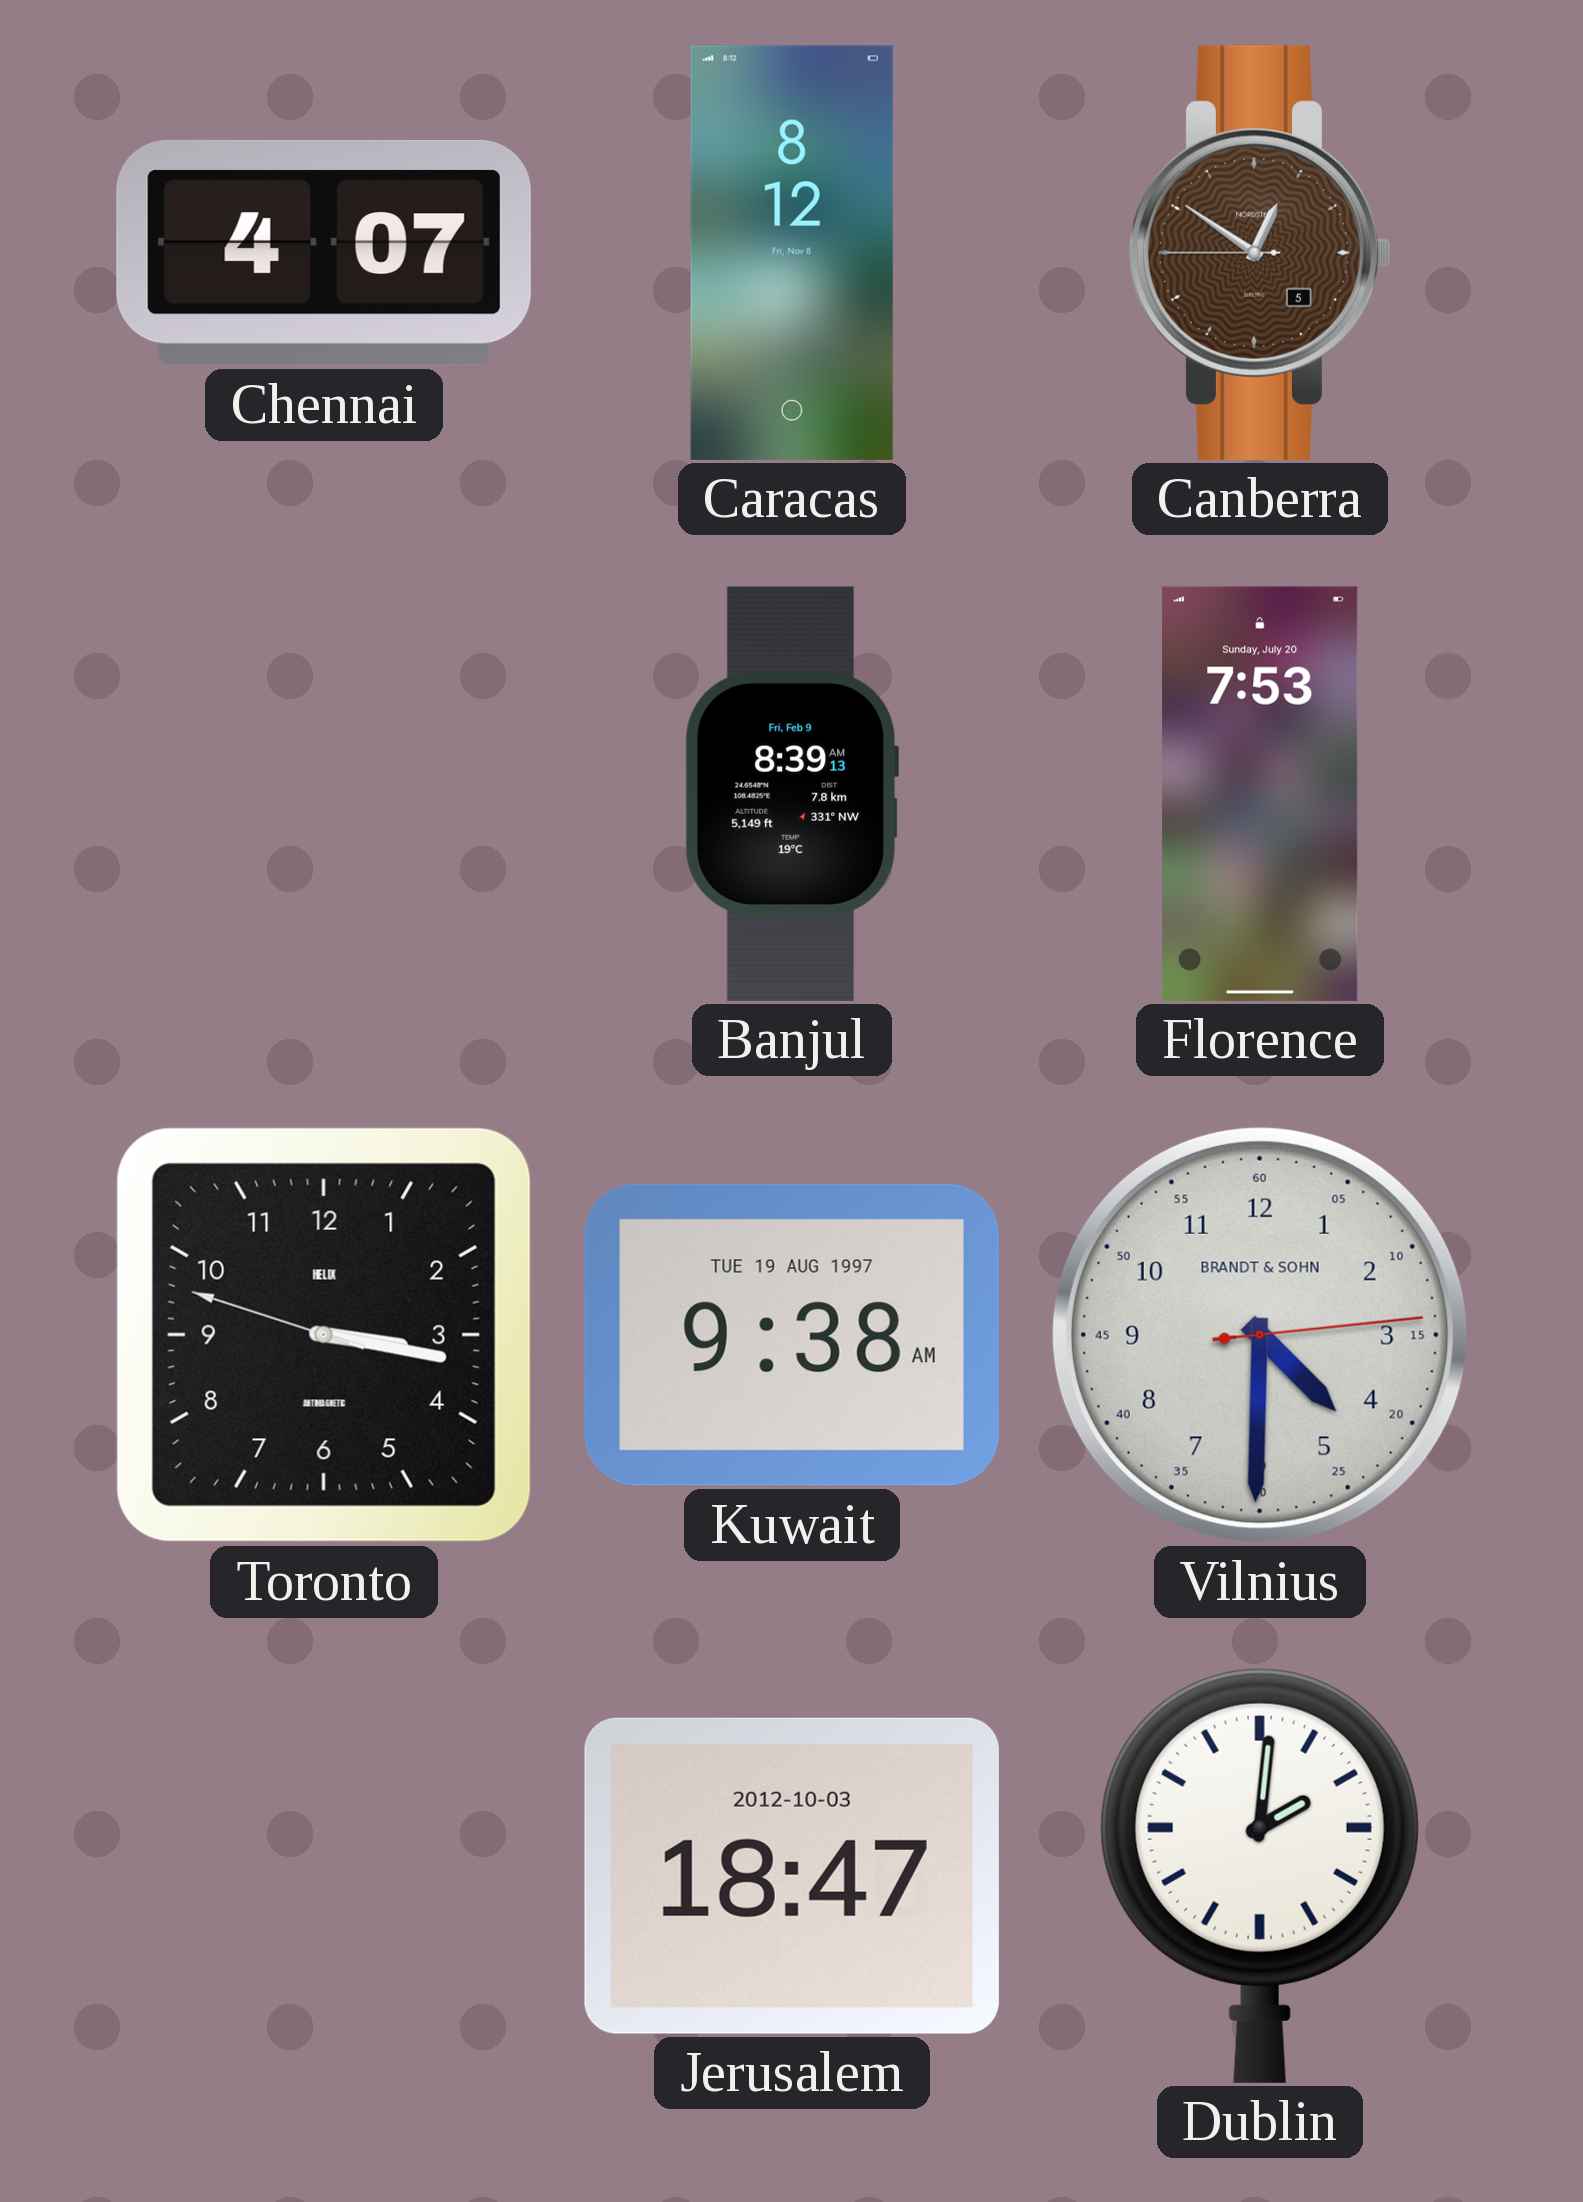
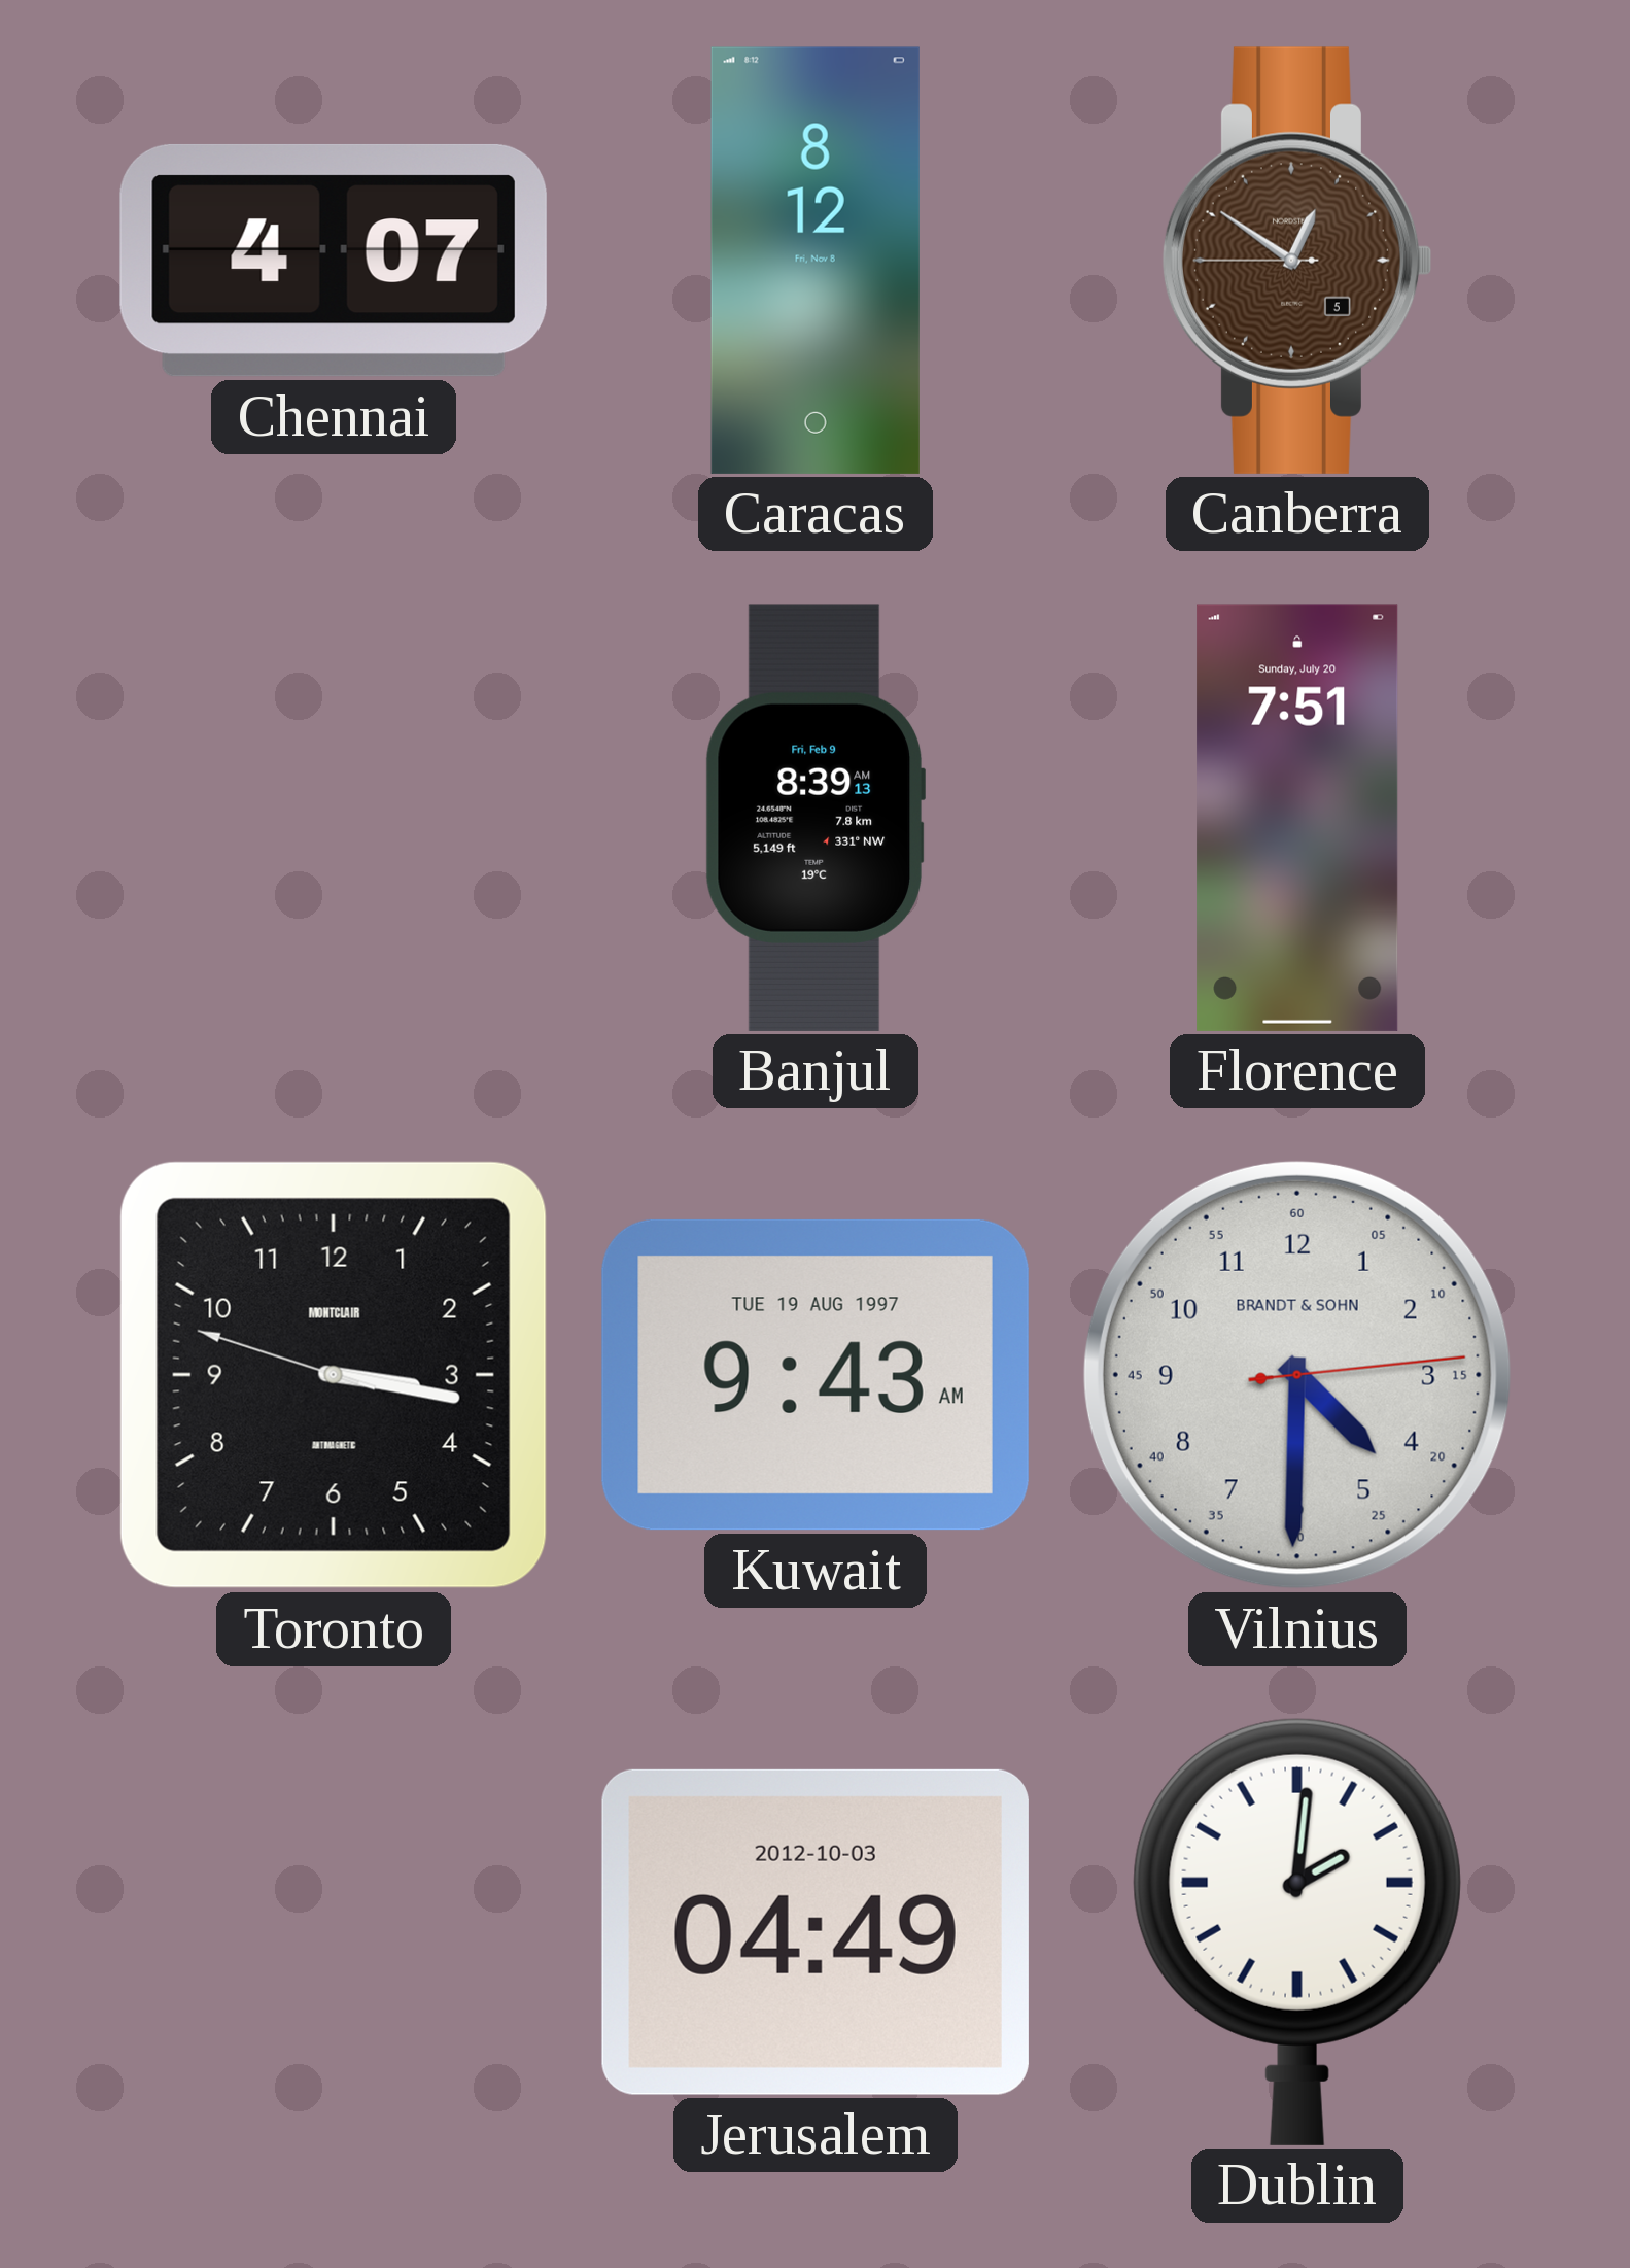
Florence: 7:53 -> 7:51
Toronto brand: HELIX -> MONTCLAIR
Kuwait: 9:38 -> 9:43
Jerusalem: 18:47 -> 04:49
